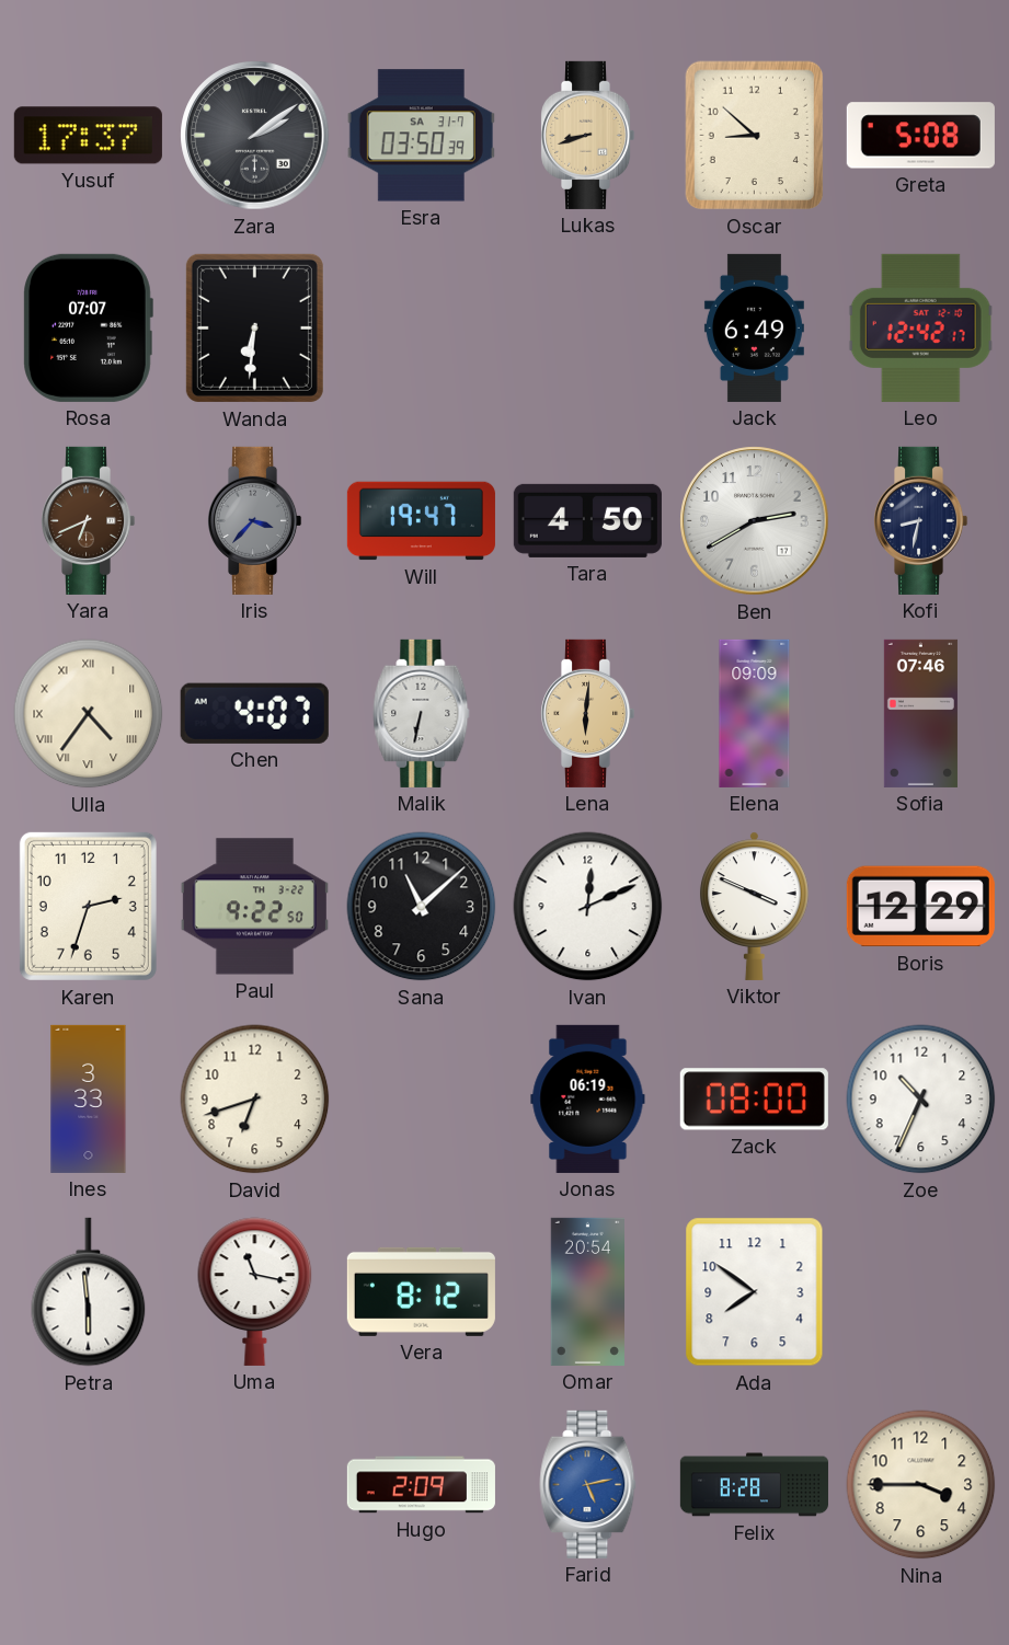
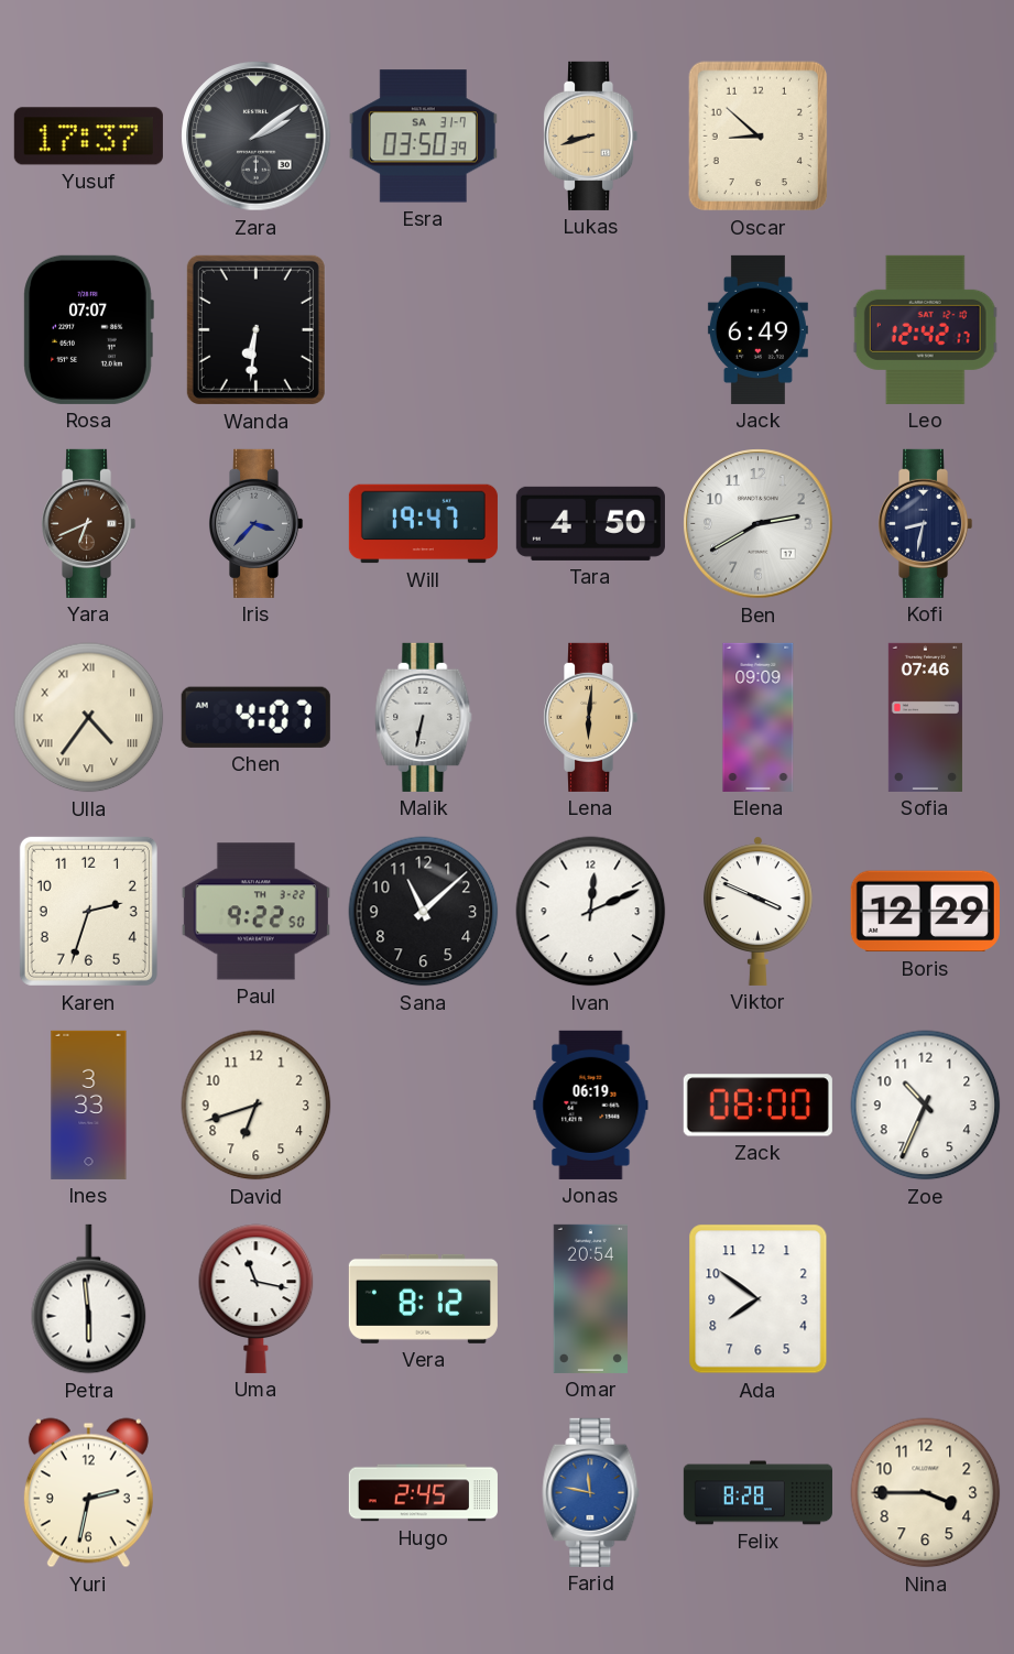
Greta: 5:08 -> none
Yuri: none -> 2:32
Hugo: 2:09 -> 2:45
Farid: 5:13 -> 11:47
